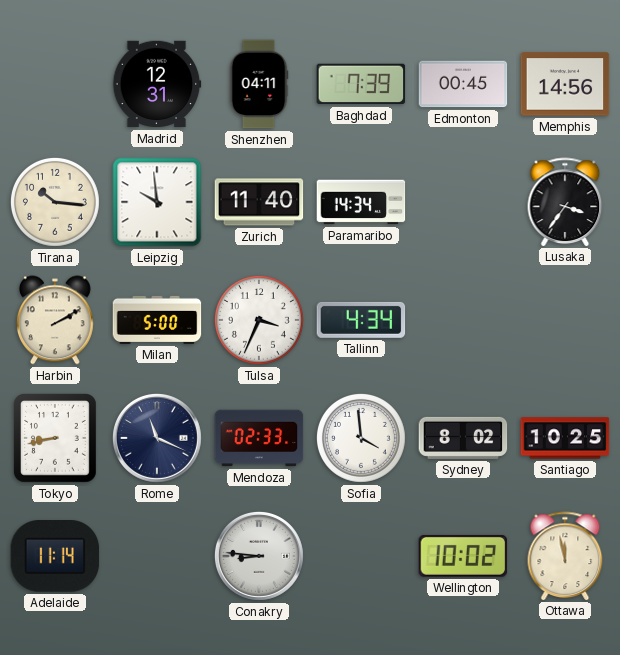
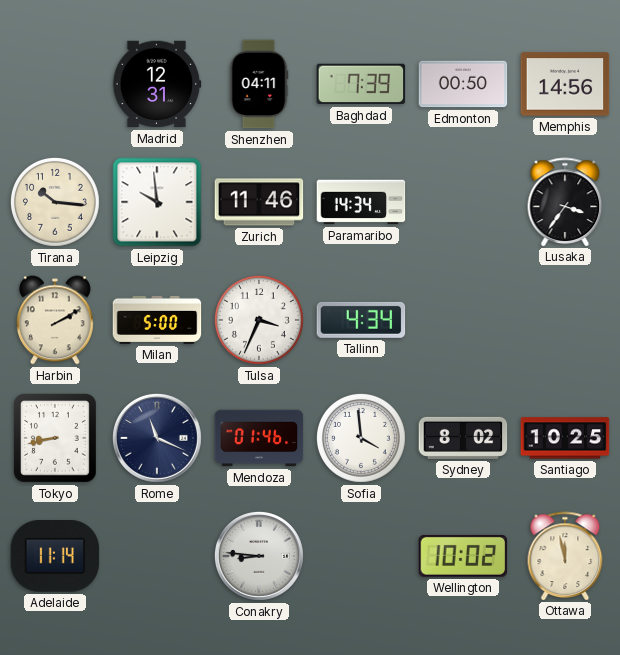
Edmonton: 00:45 -> 00:50
Zurich: 11:40 -> 11:46
Mendoza: 02:33 -> 01:46
